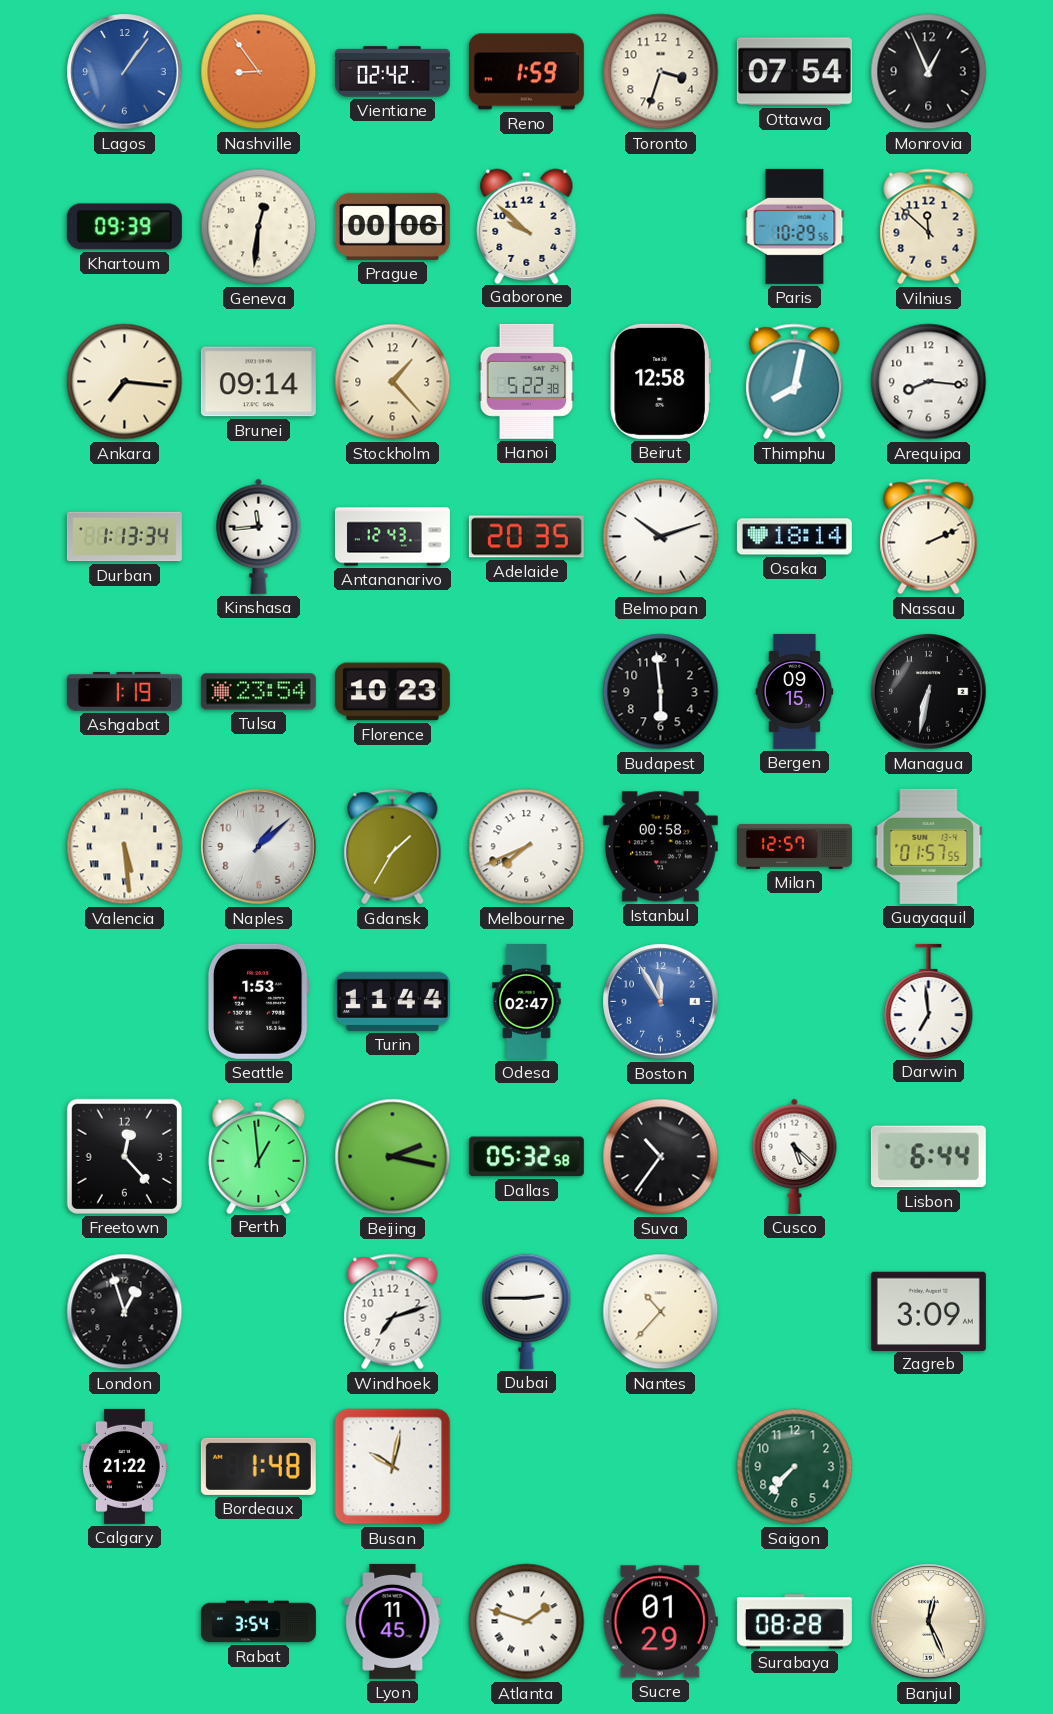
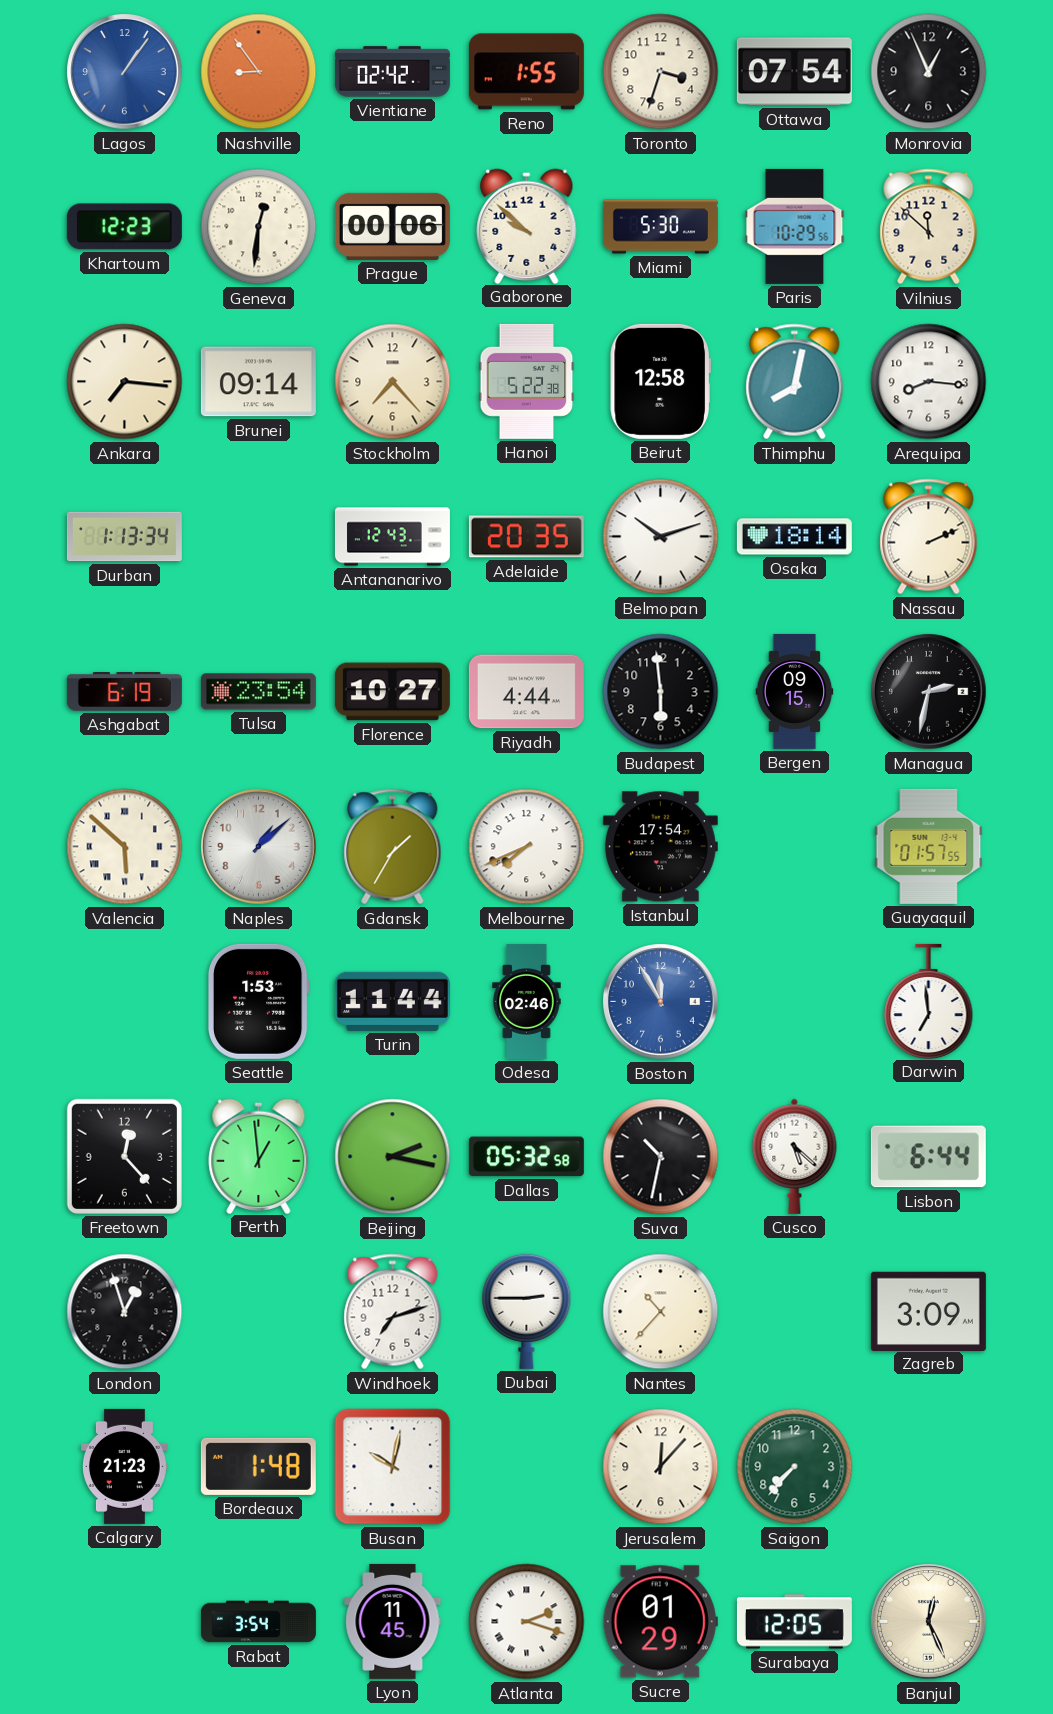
Reno: 1:59 -> 1:55
Khartoum: 09:39 -> 12:23
Miami: none -> 5:30
Stockholm: 1:23 -> 7:23
Kinshasa: 11:44 -> none
Ashgabat: 1:19 -> 6:19
Florence: 10:23 -> 10:27
Riyadh: none -> 4:44
Managua: 6:32 -> 2:32
Valencia: 5:29 -> 5:52
Istanbul: 00:58 -> 17:54
Milan: 12:57 -> none
Odesa: 02:47 -> 02:46
Suva: 10:36 -> 10:32
Calgary: 21:22 -> 21:23
Jerusalem: none -> 12:07
Atlanta: 1:48 -> 2:18
Surabaya: 08:28 -> 12:05
